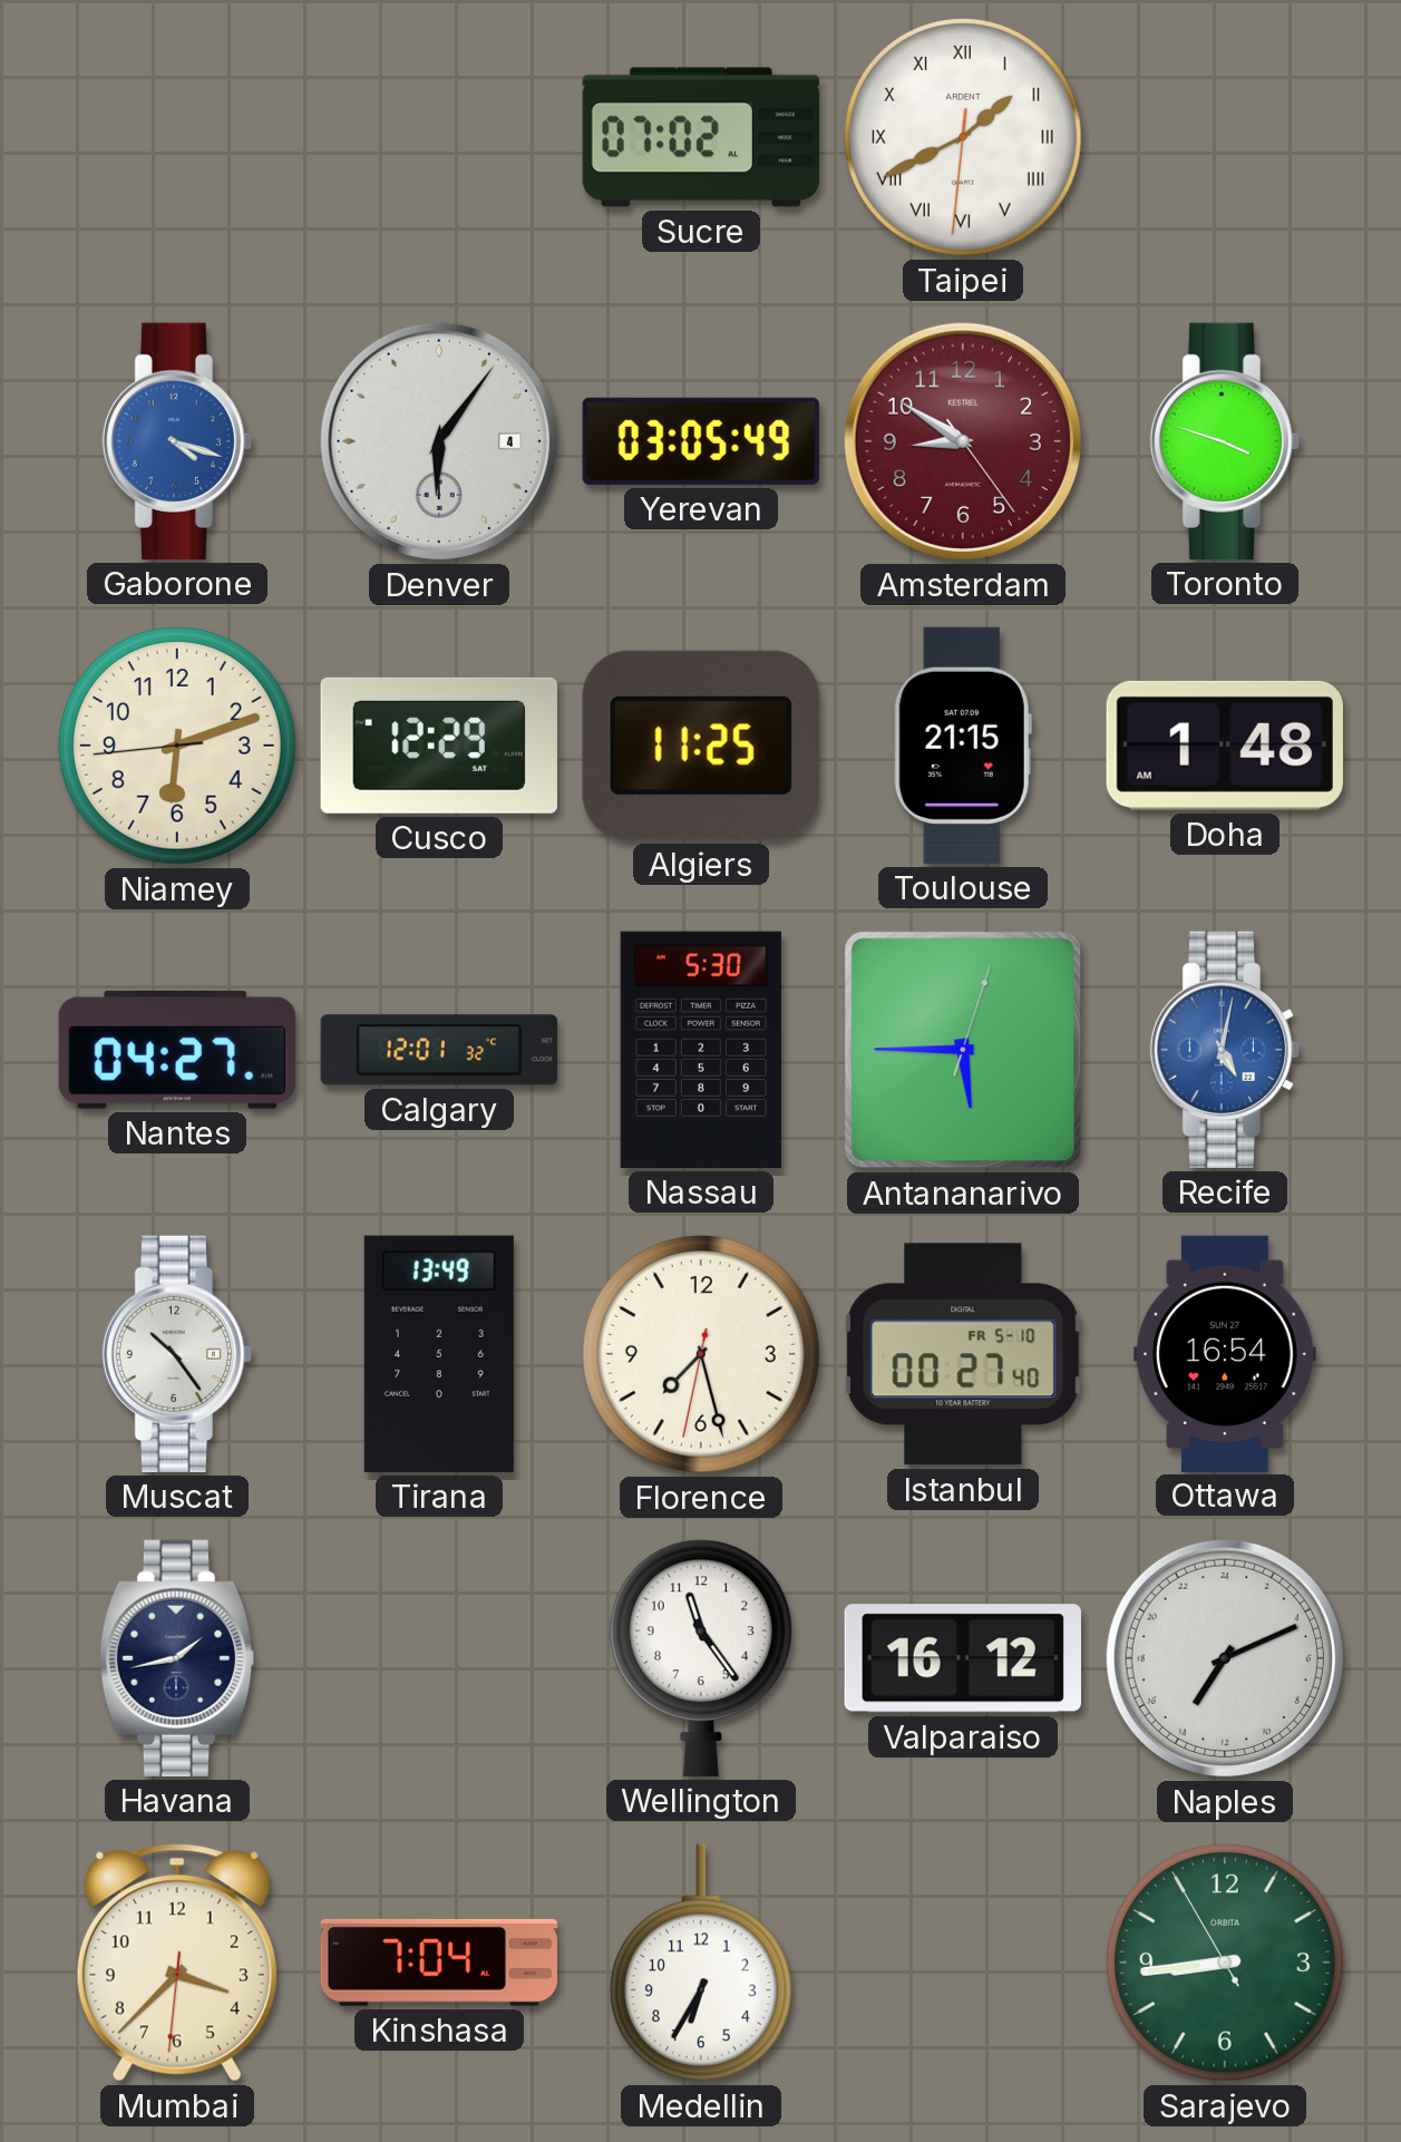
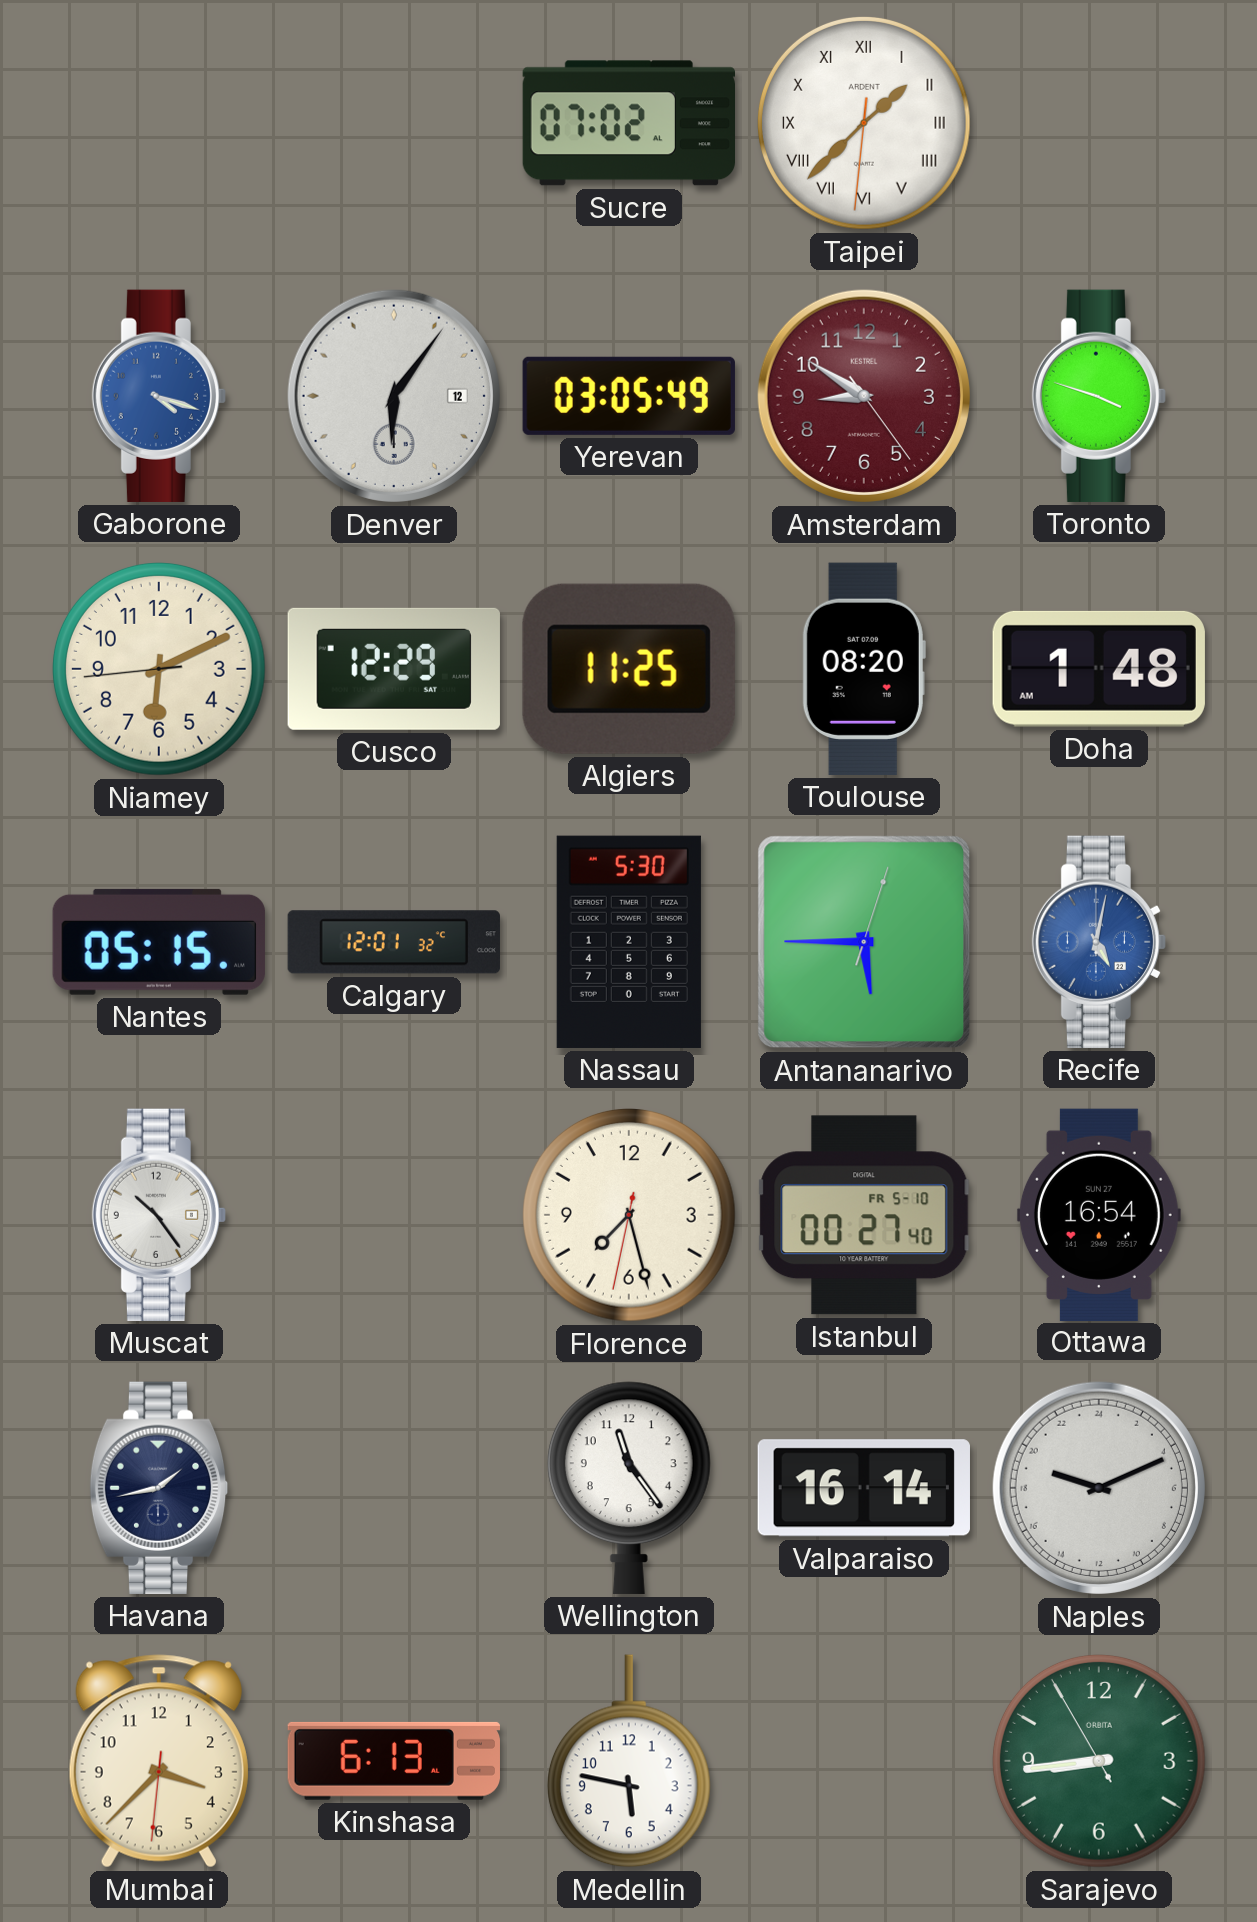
Taipei: 1:40 -> 1:37
Denver date: 4 -> 12
Niamey: 6:11 -> 6:10
Toulouse: 21:15 -> 08:20
Nantes: 04:27 -> 05:15
Tirana: 13:49 -> none
Valparaiso: 16:12 -> 16:14
Naples: 14:11 -> 19:11
Kinshasa: 7:04 -> 6:13
Medellin: 6:35 -> 5:47
